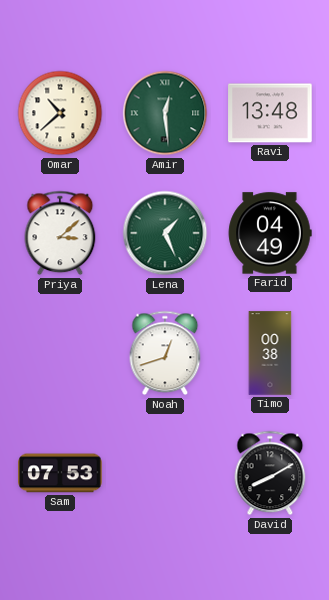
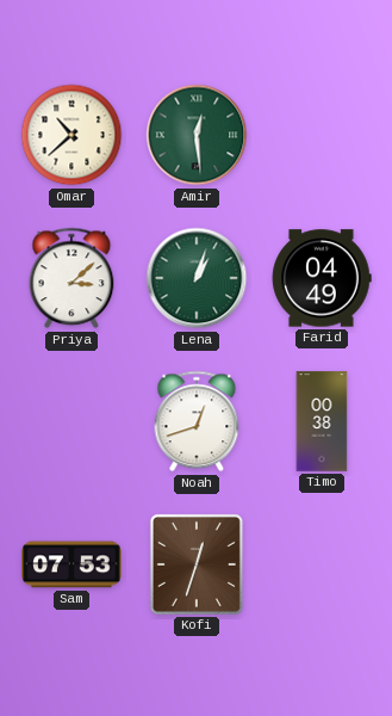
Ravi: 13:48 -> none
Lena: 1:26 -> 1:03
Kofi: none -> 12:33
David: 8:10 -> none
